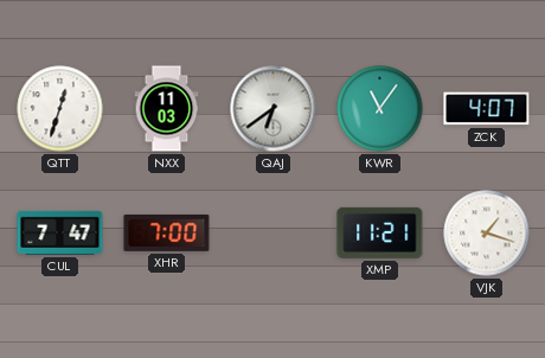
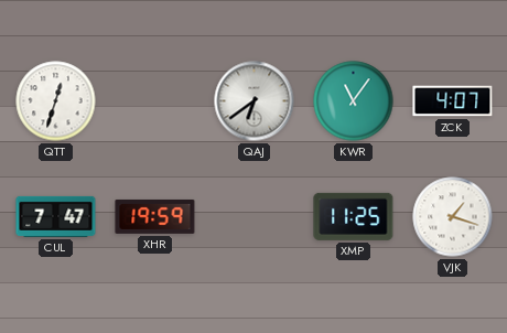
NXX: 11:03 -> none
XHR: 7:00 -> 19:59
XMP: 11:21 -> 11:25
